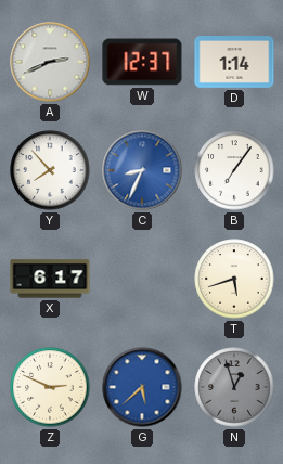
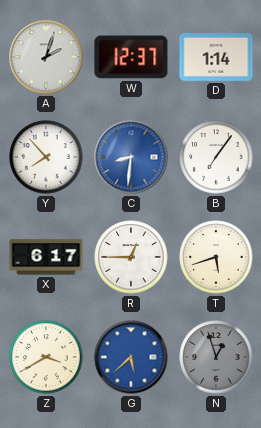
A: 2:41 -> 2:03
C: 8:34 -> 8:31
R: none -> 12:45
Z: 2:49 -> 3:40
